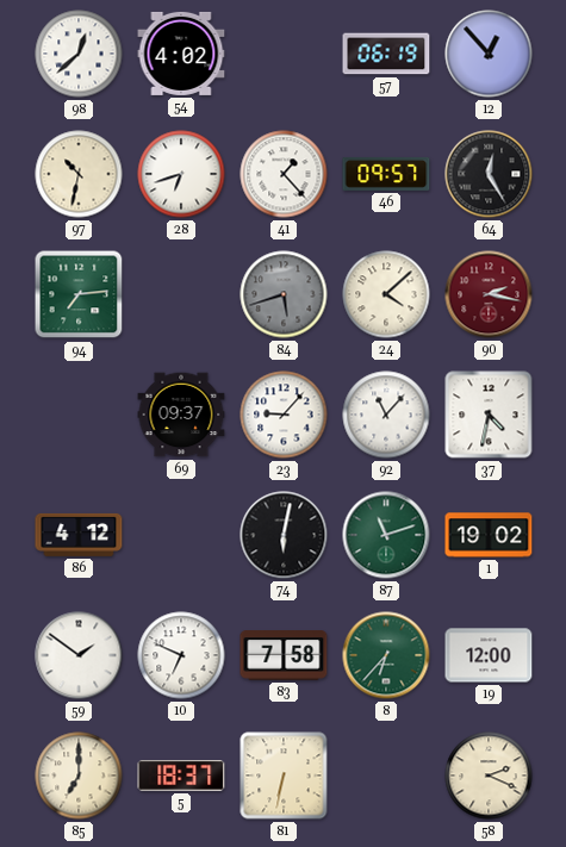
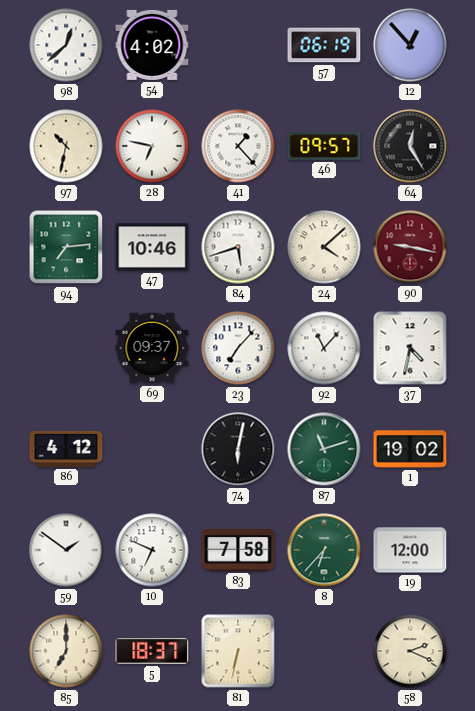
28: 6:42 -> 6:47
47: none -> 10:46
84 dial: grey -> white
90: 2:17 -> 9:17
23: 9:07 -> 7:07
